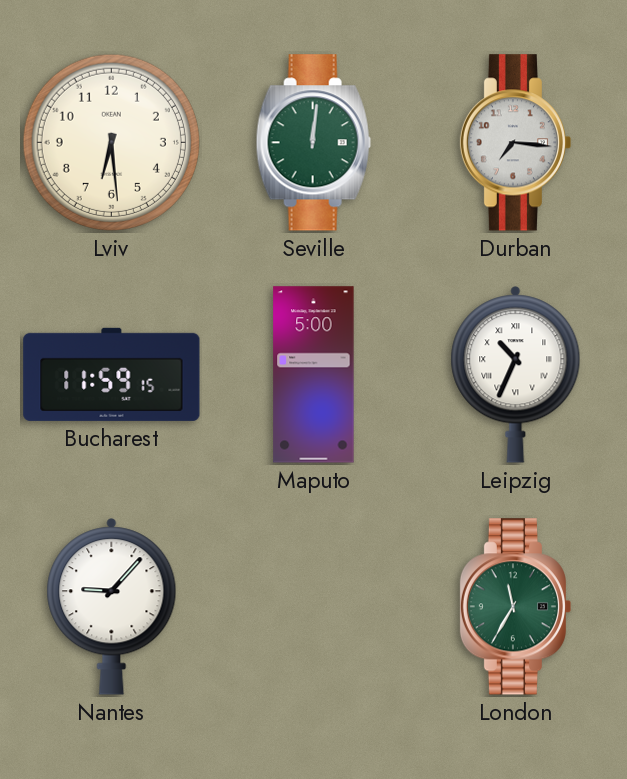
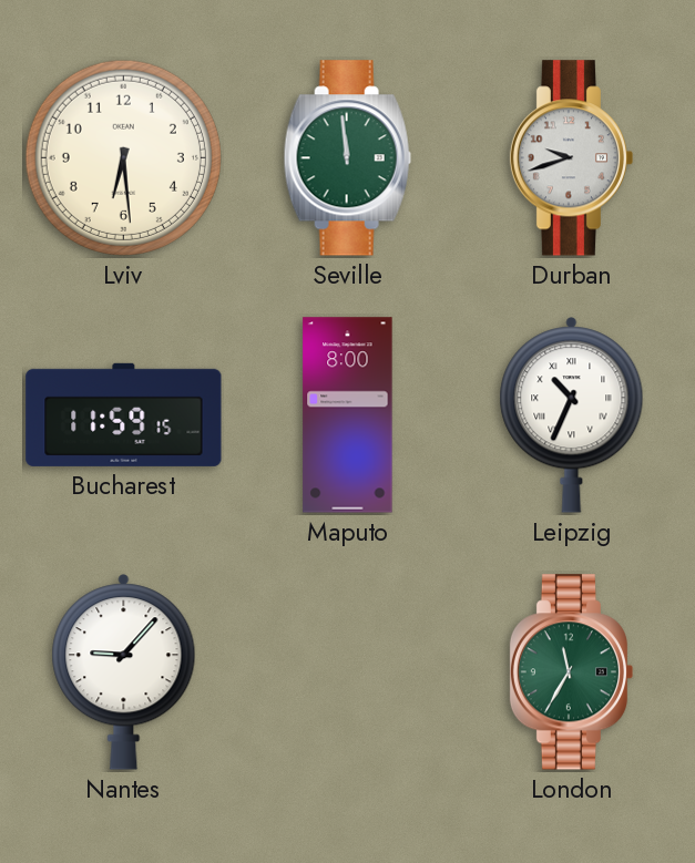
Seville: 12:01 -> 11:59
Durban: 7:16 -> 9:42
Maputo: 5:00 -> 8:00
